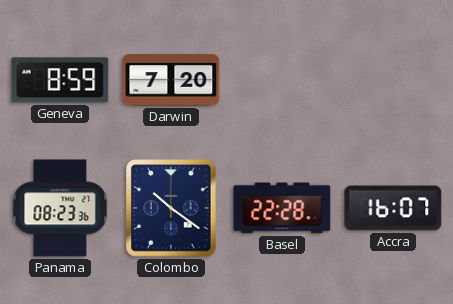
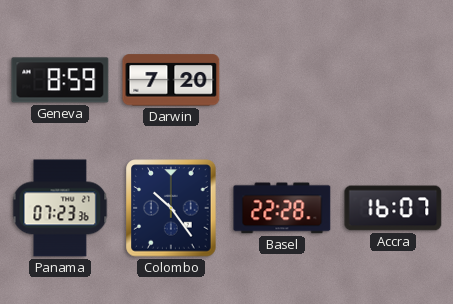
Panama: 08:23 -> 07:23
Colombo: 10:21 -> 10:24
